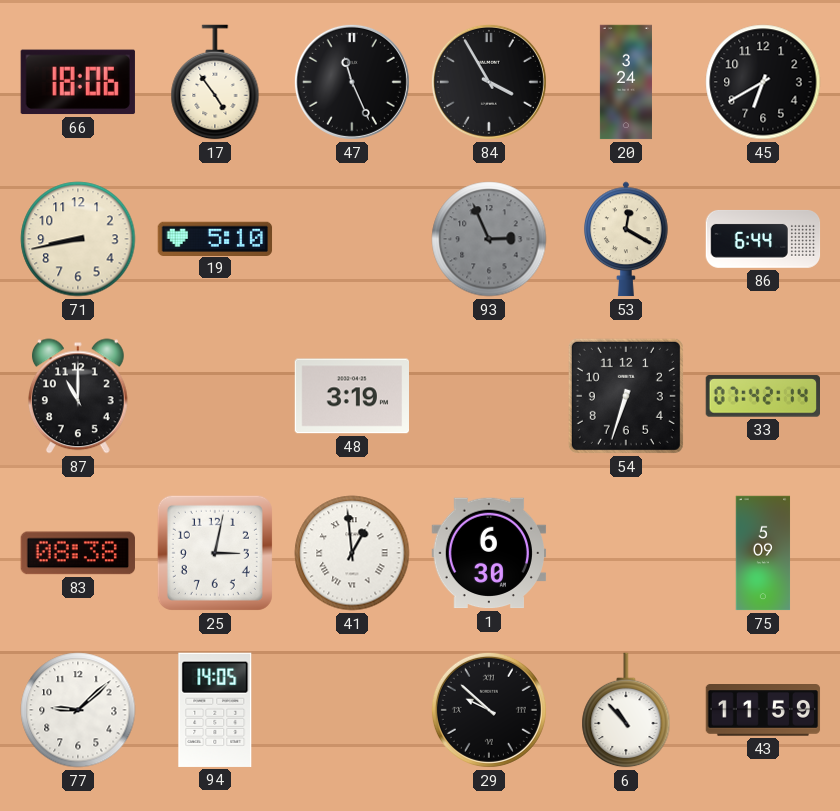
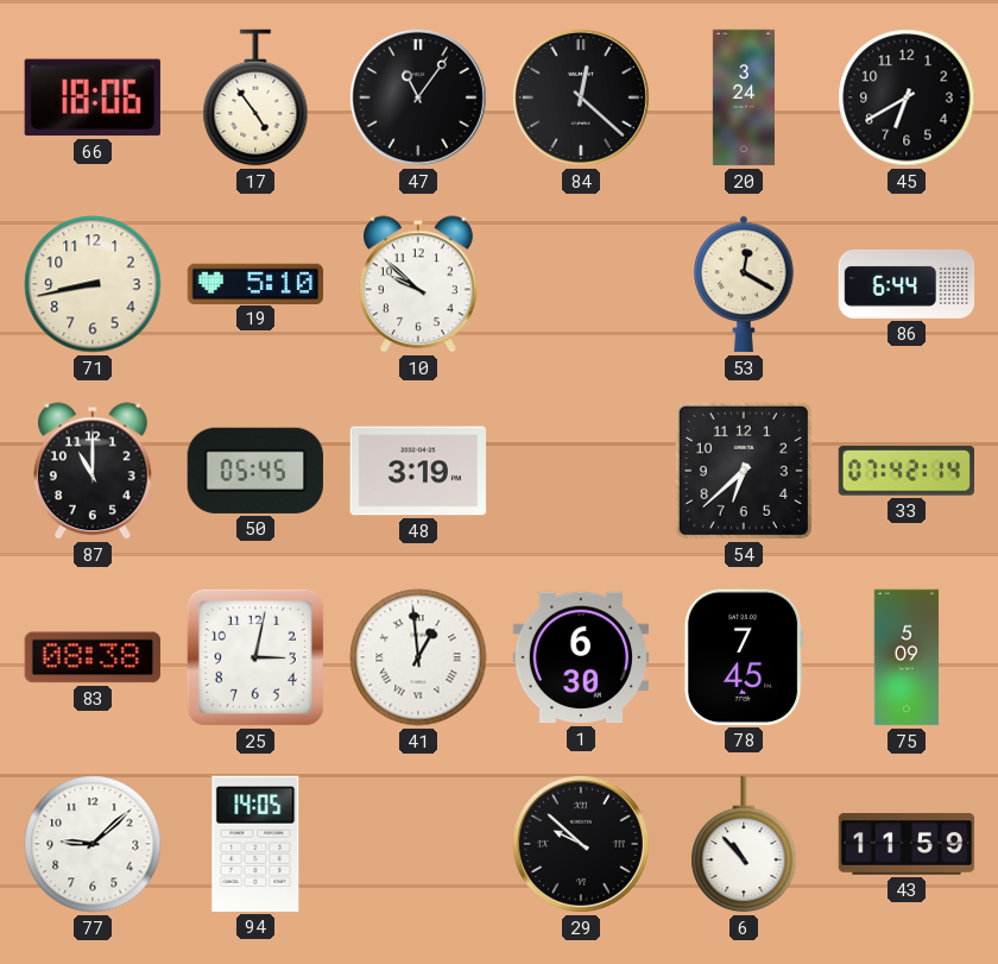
47: 11:26 -> 11:06
84: 3:55 -> 12:22
10: none -> 9:52
93: 2:56 -> none
50: none -> 05:45
54: 6:33 -> 6:38
78: none -> 7:45
